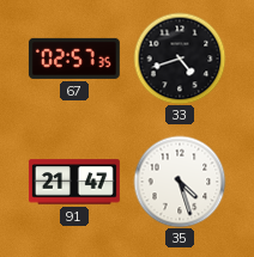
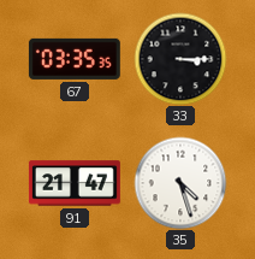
67: 02:57 -> 03:35
33: 4:42 -> 3:15
